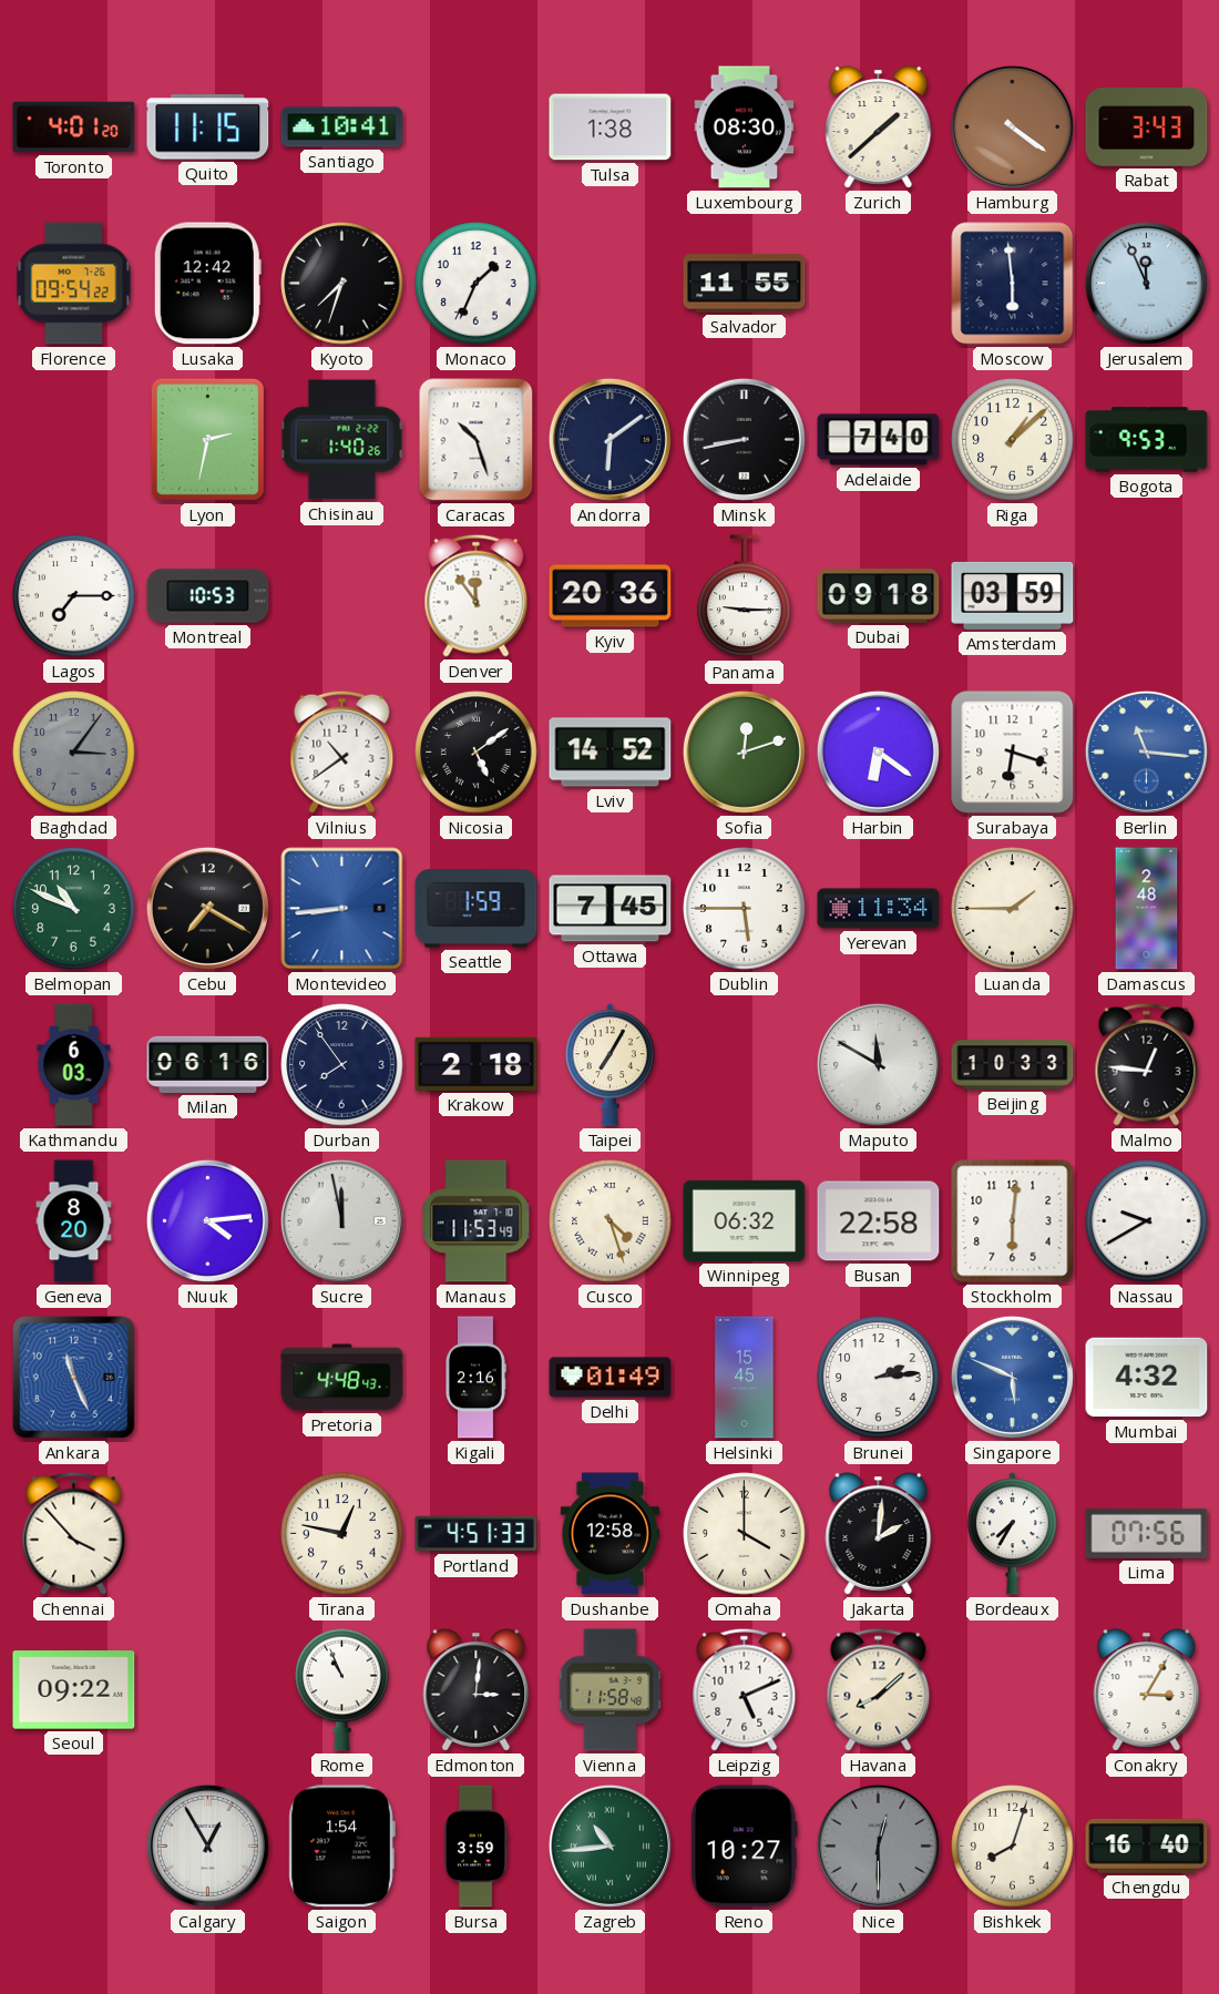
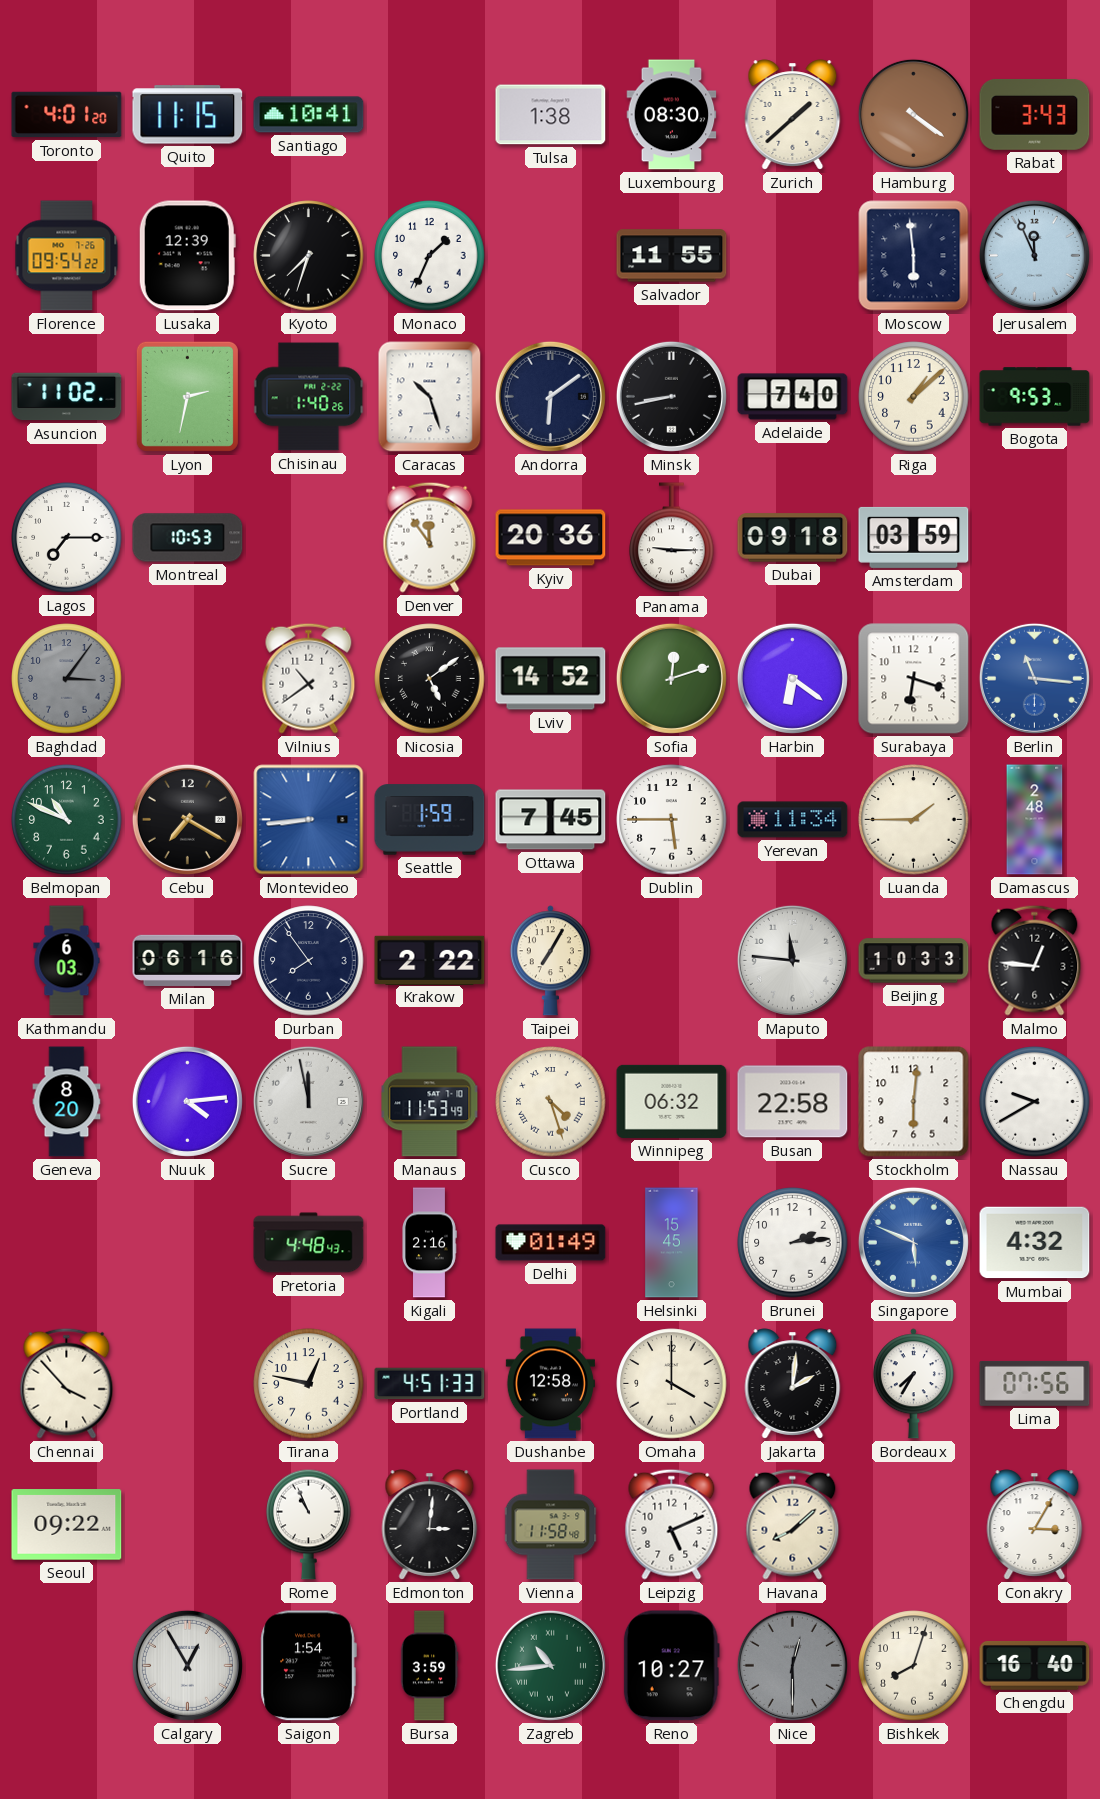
Lusaka: 12:42 -> 12:39
Asuncion: none -> 11:02
Krakow: 2:18 -> 2:22
Maputo: 11:50 -> 11:46
Ankara: 11:26 -> none
